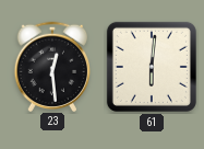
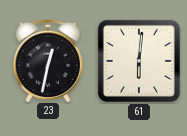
23: 12:29 -> 12:32
